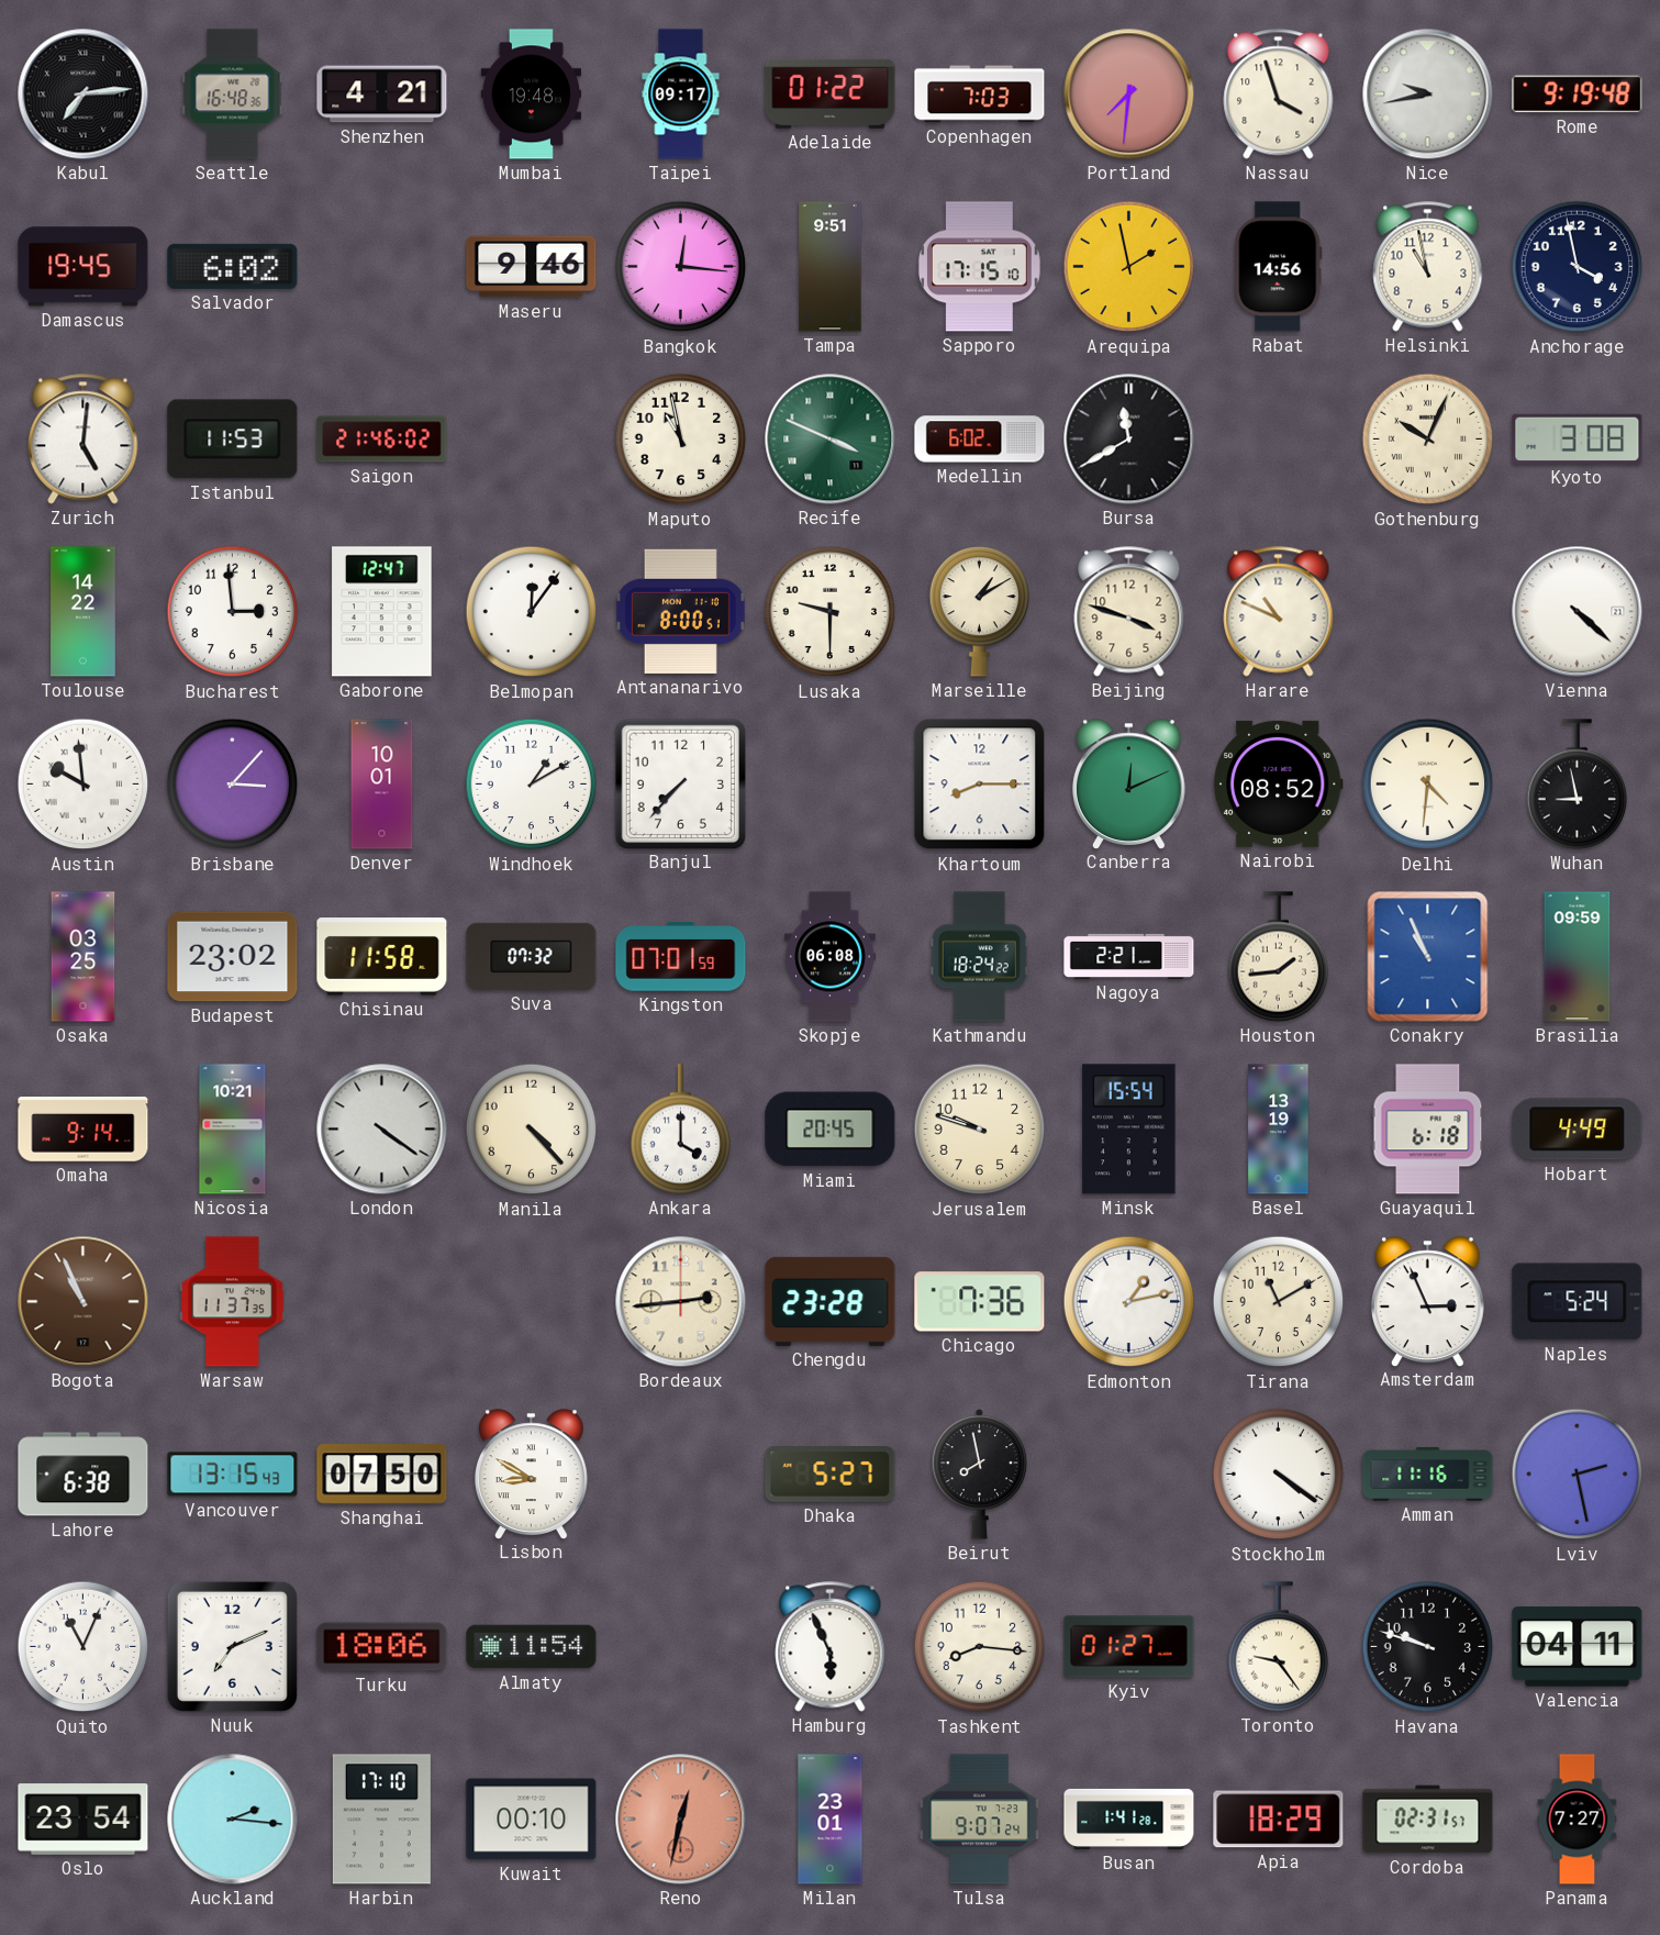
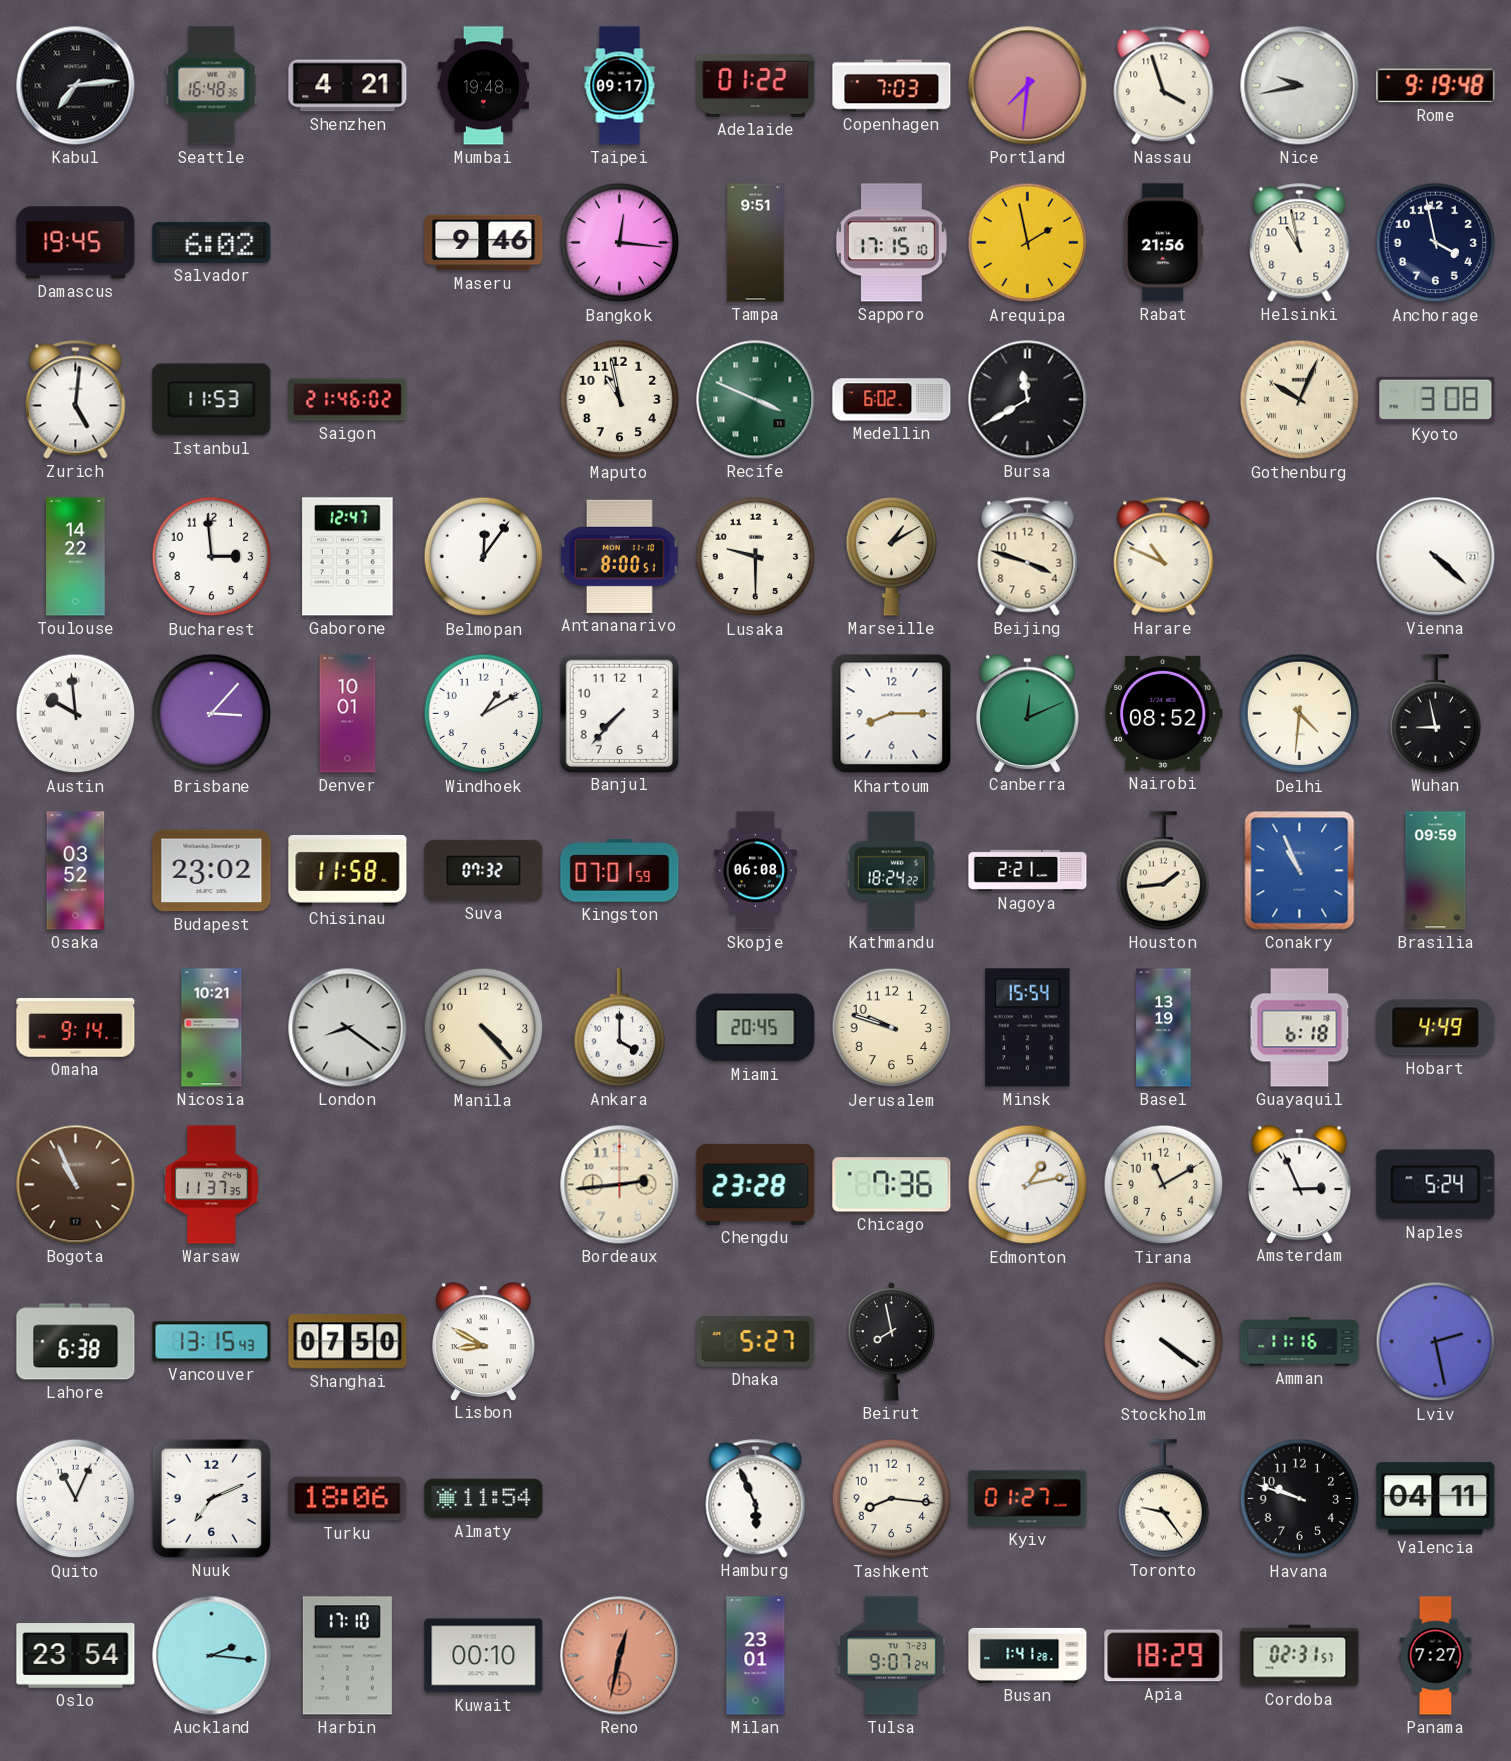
Rabat: 14:56 -> 21:56
Osaka: 03:25 -> 03:52
London: 4:21 -> 8:21
